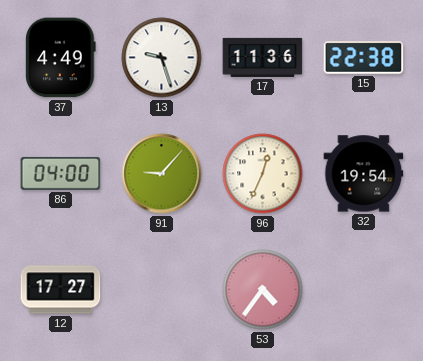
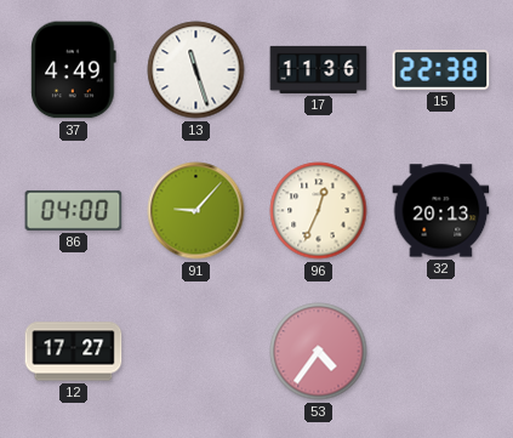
13: 9:27 -> 11:27
32: 19:54 -> 20:13
